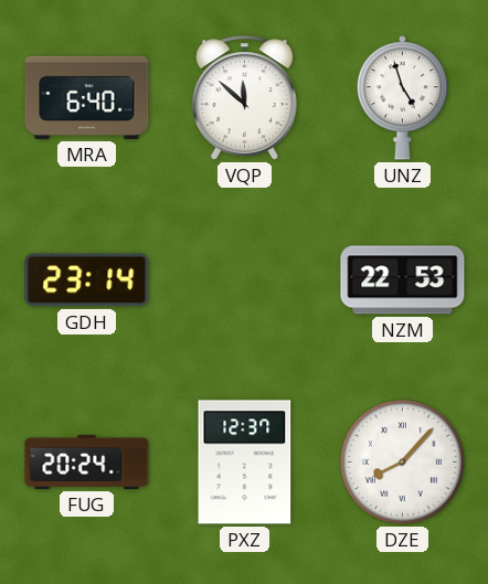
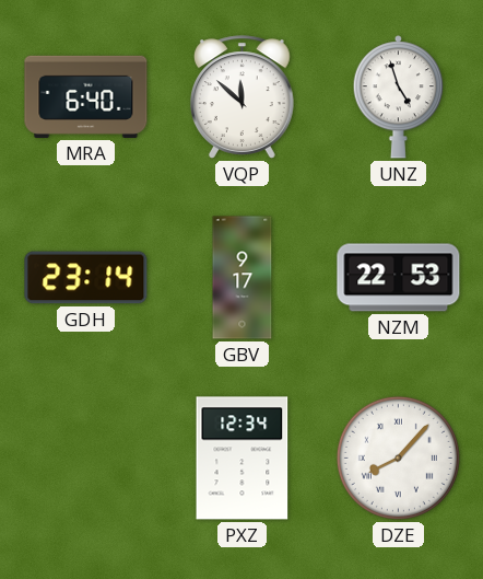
GBV: none -> 9:17
FUG: 20:24 -> none
PXZ: 12:37 -> 12:34
